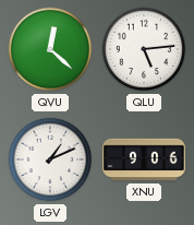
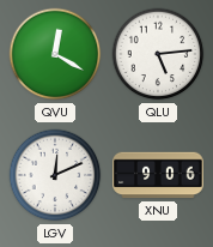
QVU: 12:22 -> 12:20
LGV: 1:11 -> 12:11
